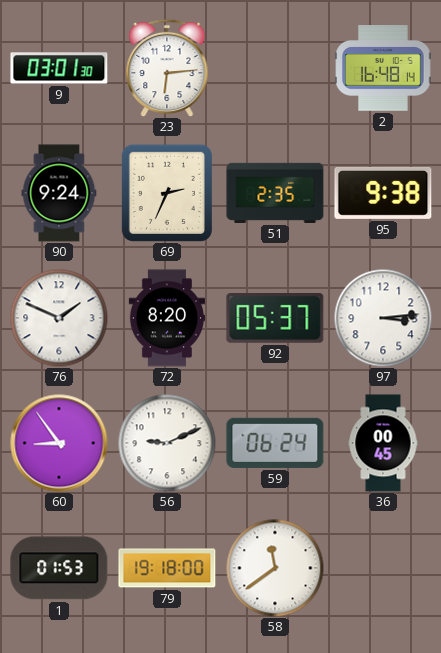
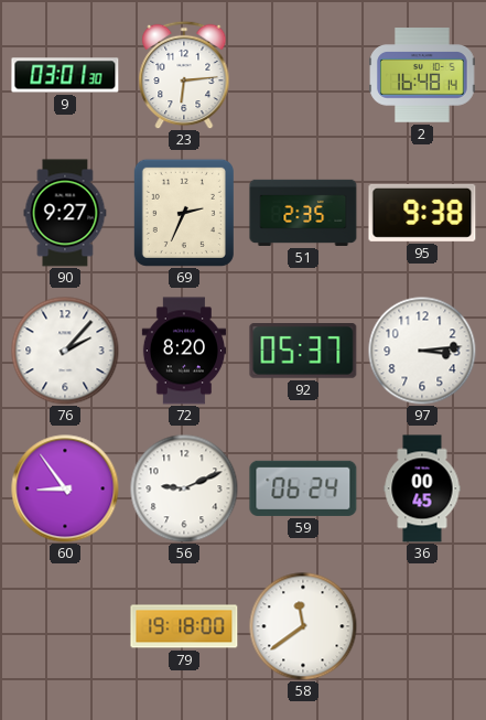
90: 9:24 -> 9:27
76: 1:49 -> 2:07
1: 01:53 -> none
